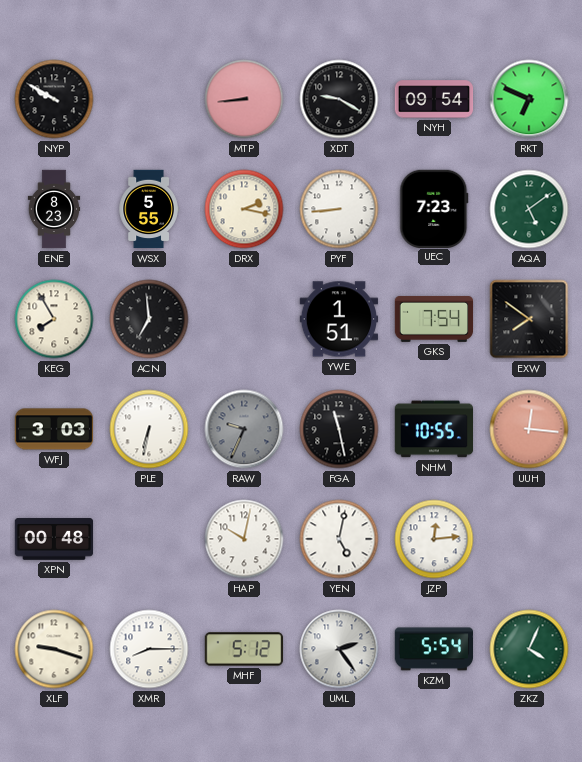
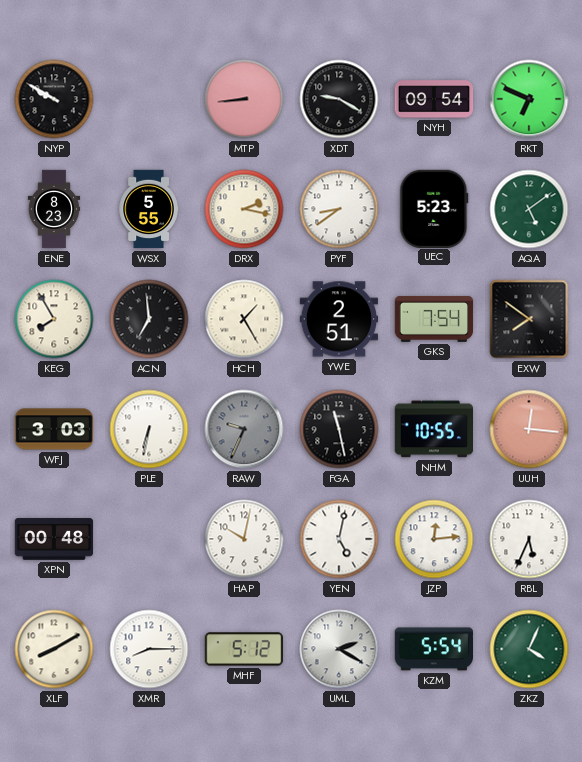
PYF: 8:44 -> 8:39
UEC: 7:23 -> 5:23
HCH: none -> 1:25
YWE: 1:51 -> 2:51
RBL: none -> 5:34
XLF: 9:18 -> 8:10
UML: 2:24 -> 2:20
